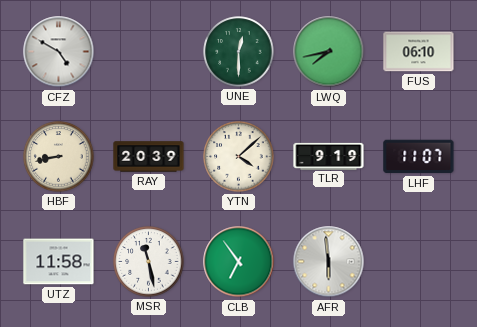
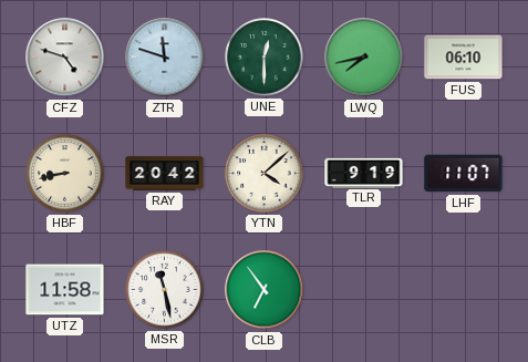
CFZ: 4:50 -> 4:48
ZTR: none -> 11:48
RAY: 20:39 -> 20:42
AFR: 5:59 -> none
